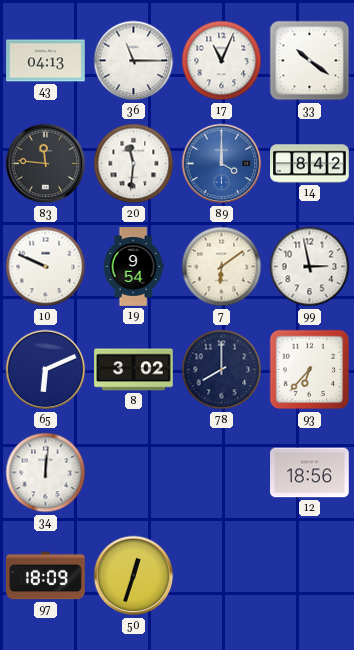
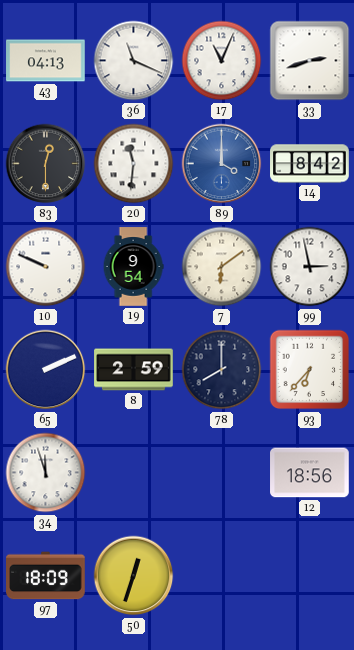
36: 11:15 -> 11:19
33: 10:21 -> 2:42
83: 11:46 -> 12:30
65: 6:11 -> 2:11
8: 3:02 -> 2:59
34: 12:01 -> 11:57
